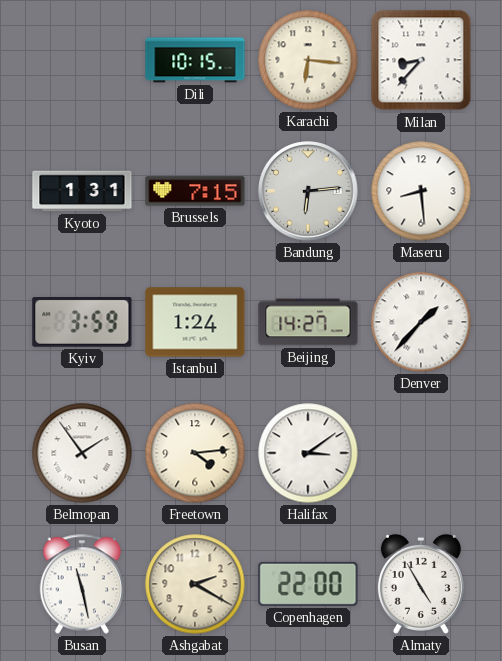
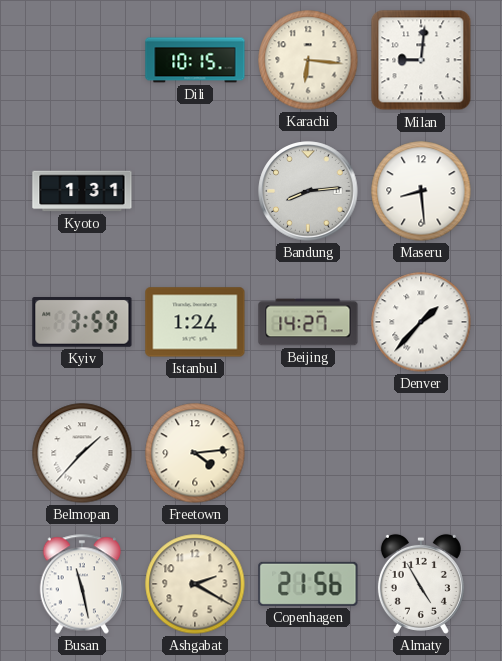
Milan: 8:37 -> 9:01
Brussels: 7:15 -> none
Bandung: 6:14 -> 8:14
Belmopan: 1:54 -> 1:37
Halifax: 3:09 -> none
Copenhagen: 22:00 -> 21:56
